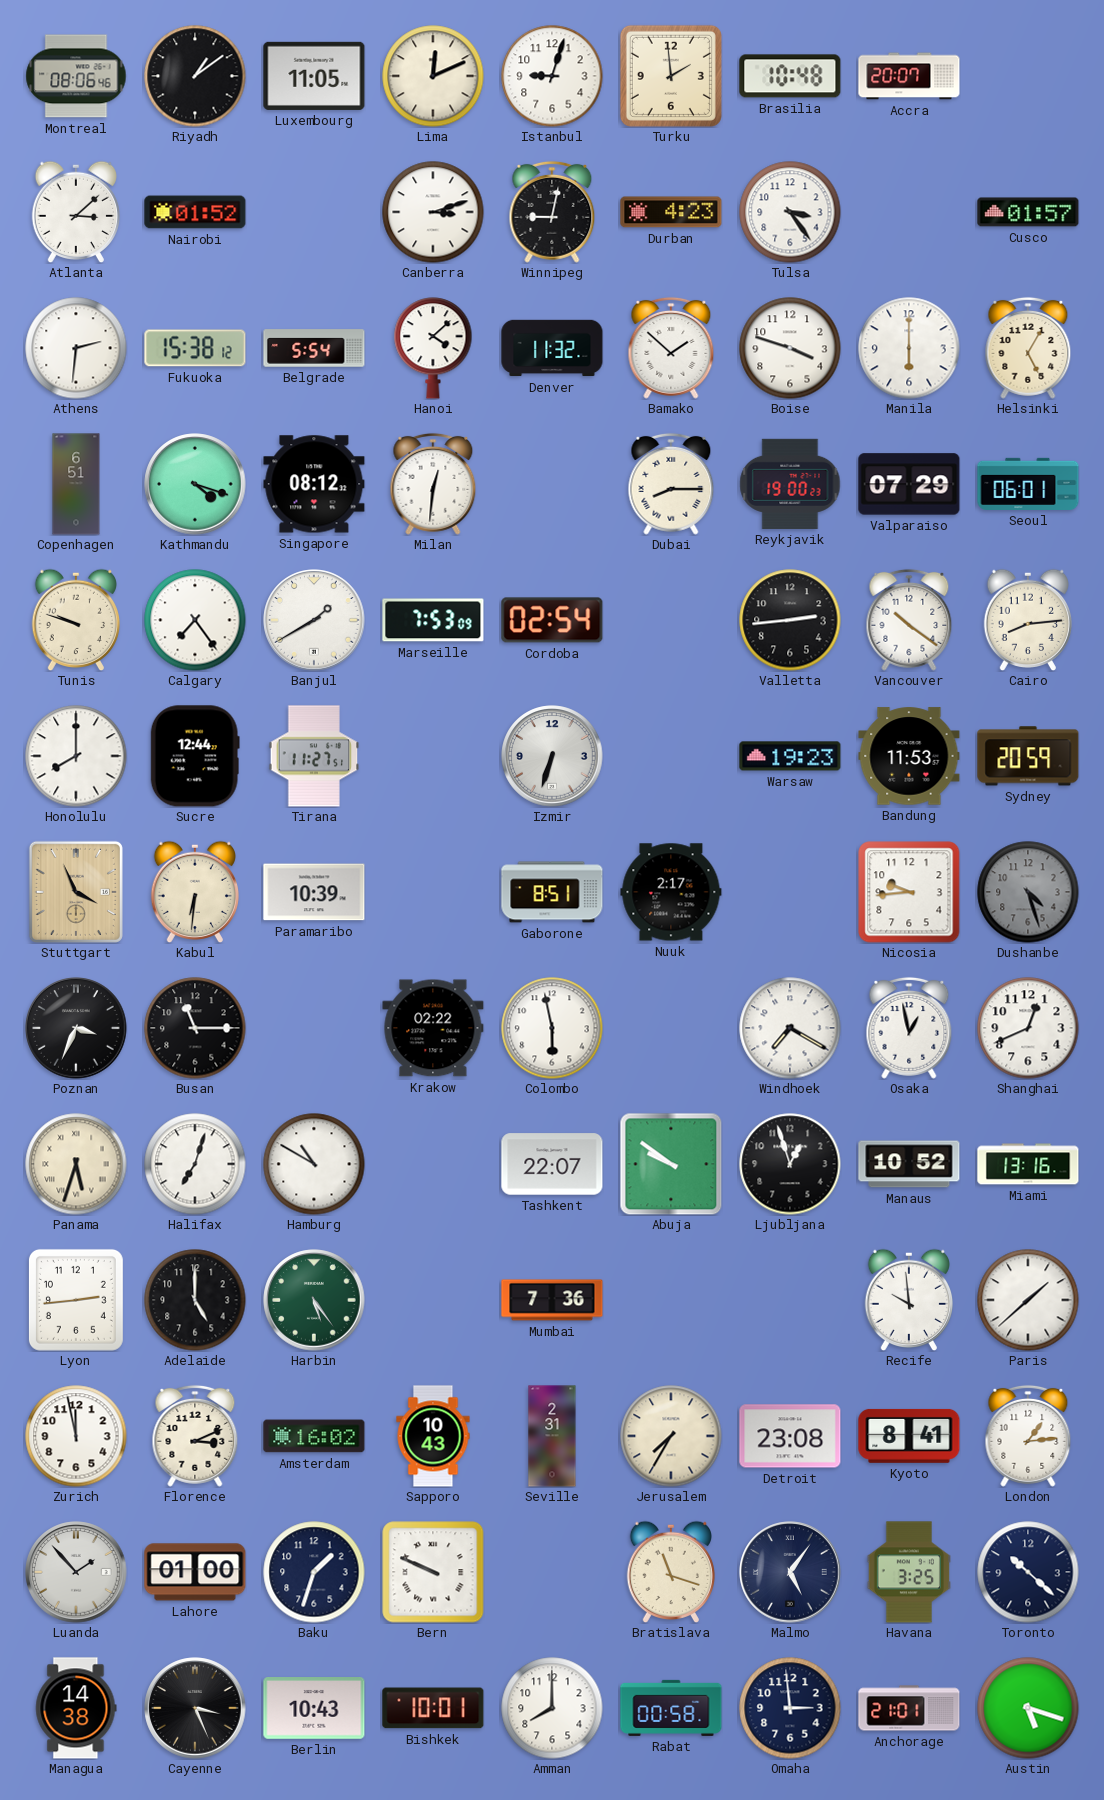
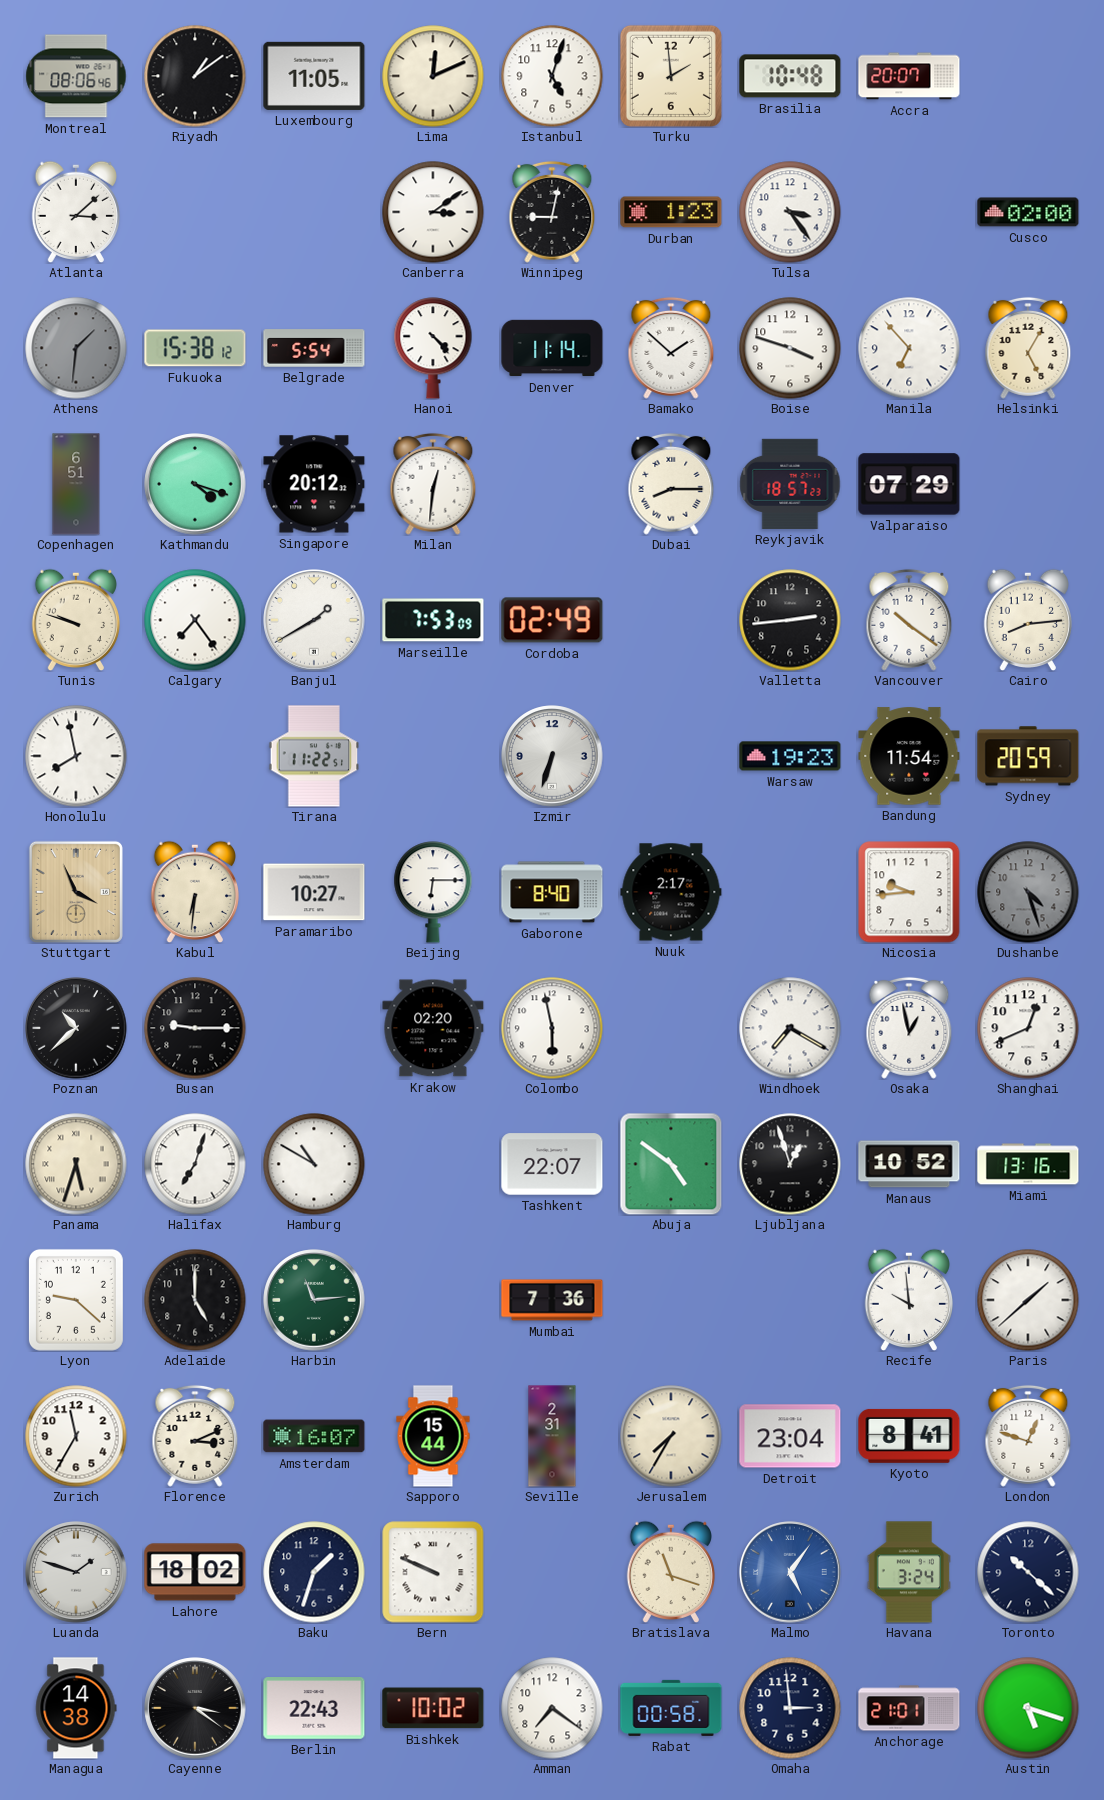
Istanbul: 9:03 -> 5:03
Nairobi: 01:52 -> none
Canberra: 3:12 -> 3:09
Durban: 4:23 -> 1:23
Cusco: 01:57 -> 02:00
Athens: 2:31 -> 1:31
Athens dial: white -> grey
Hanoi: 4:08 -> 4:23
Denver: 11:32 -> 11:14
Manila: 6:00 -> 6:53
Singapore: 08:12 -> 20:12
Reykjavik: 19:00 -> 18:57
Seoul: 06:01 -> none
Cordoba: 02:54 -> 02:49
Honolulu: 8:00 -> 7:58
Sucre: 12:44 -> none
Tirana: 11:27 -> 11:22
Bandung: 11:53 -> 11:54
Paramaribo: 10:39 -> 10:27
Beijing: none -> 6:15
Gaborone: 8:51 -> 8:40
Poznan: 3:34 -> 10:38
Busan: 11:15 -> 9:15
Krakow: 02:22 -> 02:20
Abuja: 9:51 -> 4:51
Lyon: 2:44 -> 9:22
Harbin: 5:24 -> 11:14
Zurich: 11:58 -> 11:35
Amsterdam: 16:02 -> 16:07
Sapporo: 10:43 -> 15:44
Detroit: 23:08 -> 23:04
London: 1:14 -> 12:48
Luanda: 1:53 -> 1:48
Lahore: 01:00 -> 18:02
Malmo dial: navy -> blue
Havana: 3:25 -> 3:24
Cayenne: 3:26 -> 3:21
Berlin: 10:43 -> 22:43
Bishkek: 10:01 -> 10:02
Amman: 8:00 -> 7:21
